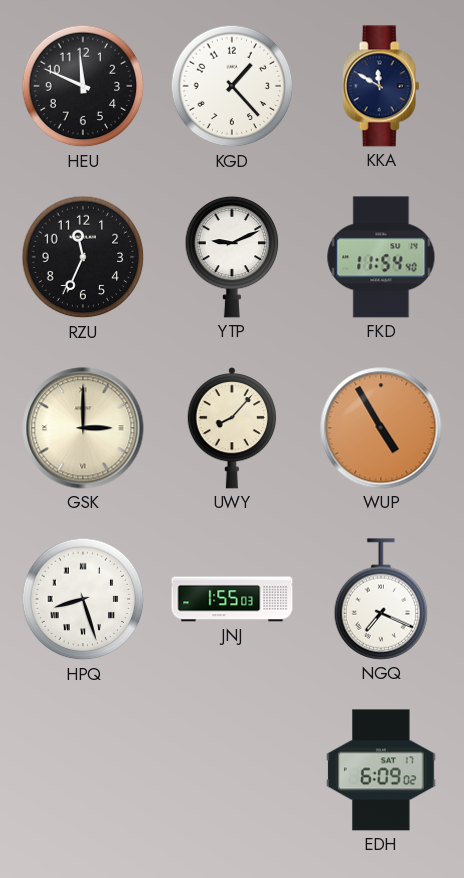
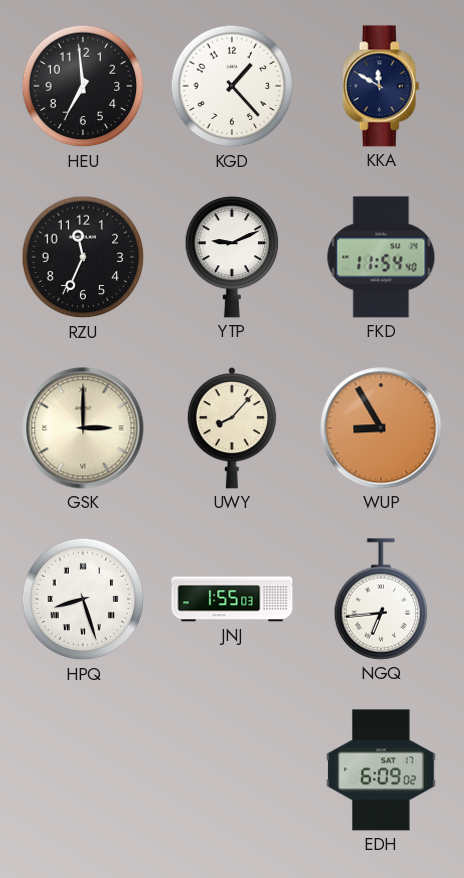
HEU: 11:49 -> 6:59
WUP: 4:55 -> 8:55
NGQ: 7:19 -> 6:44
